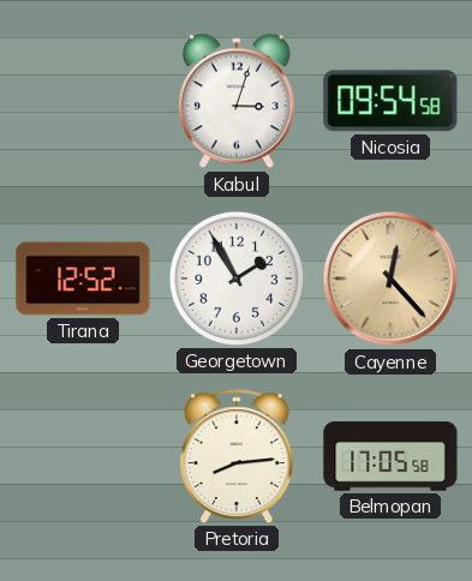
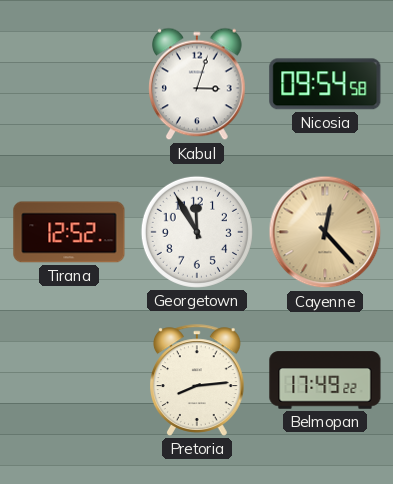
Georgetown: 1:55 -> 11:55
Belmopan: 17:05 -> 17:49
